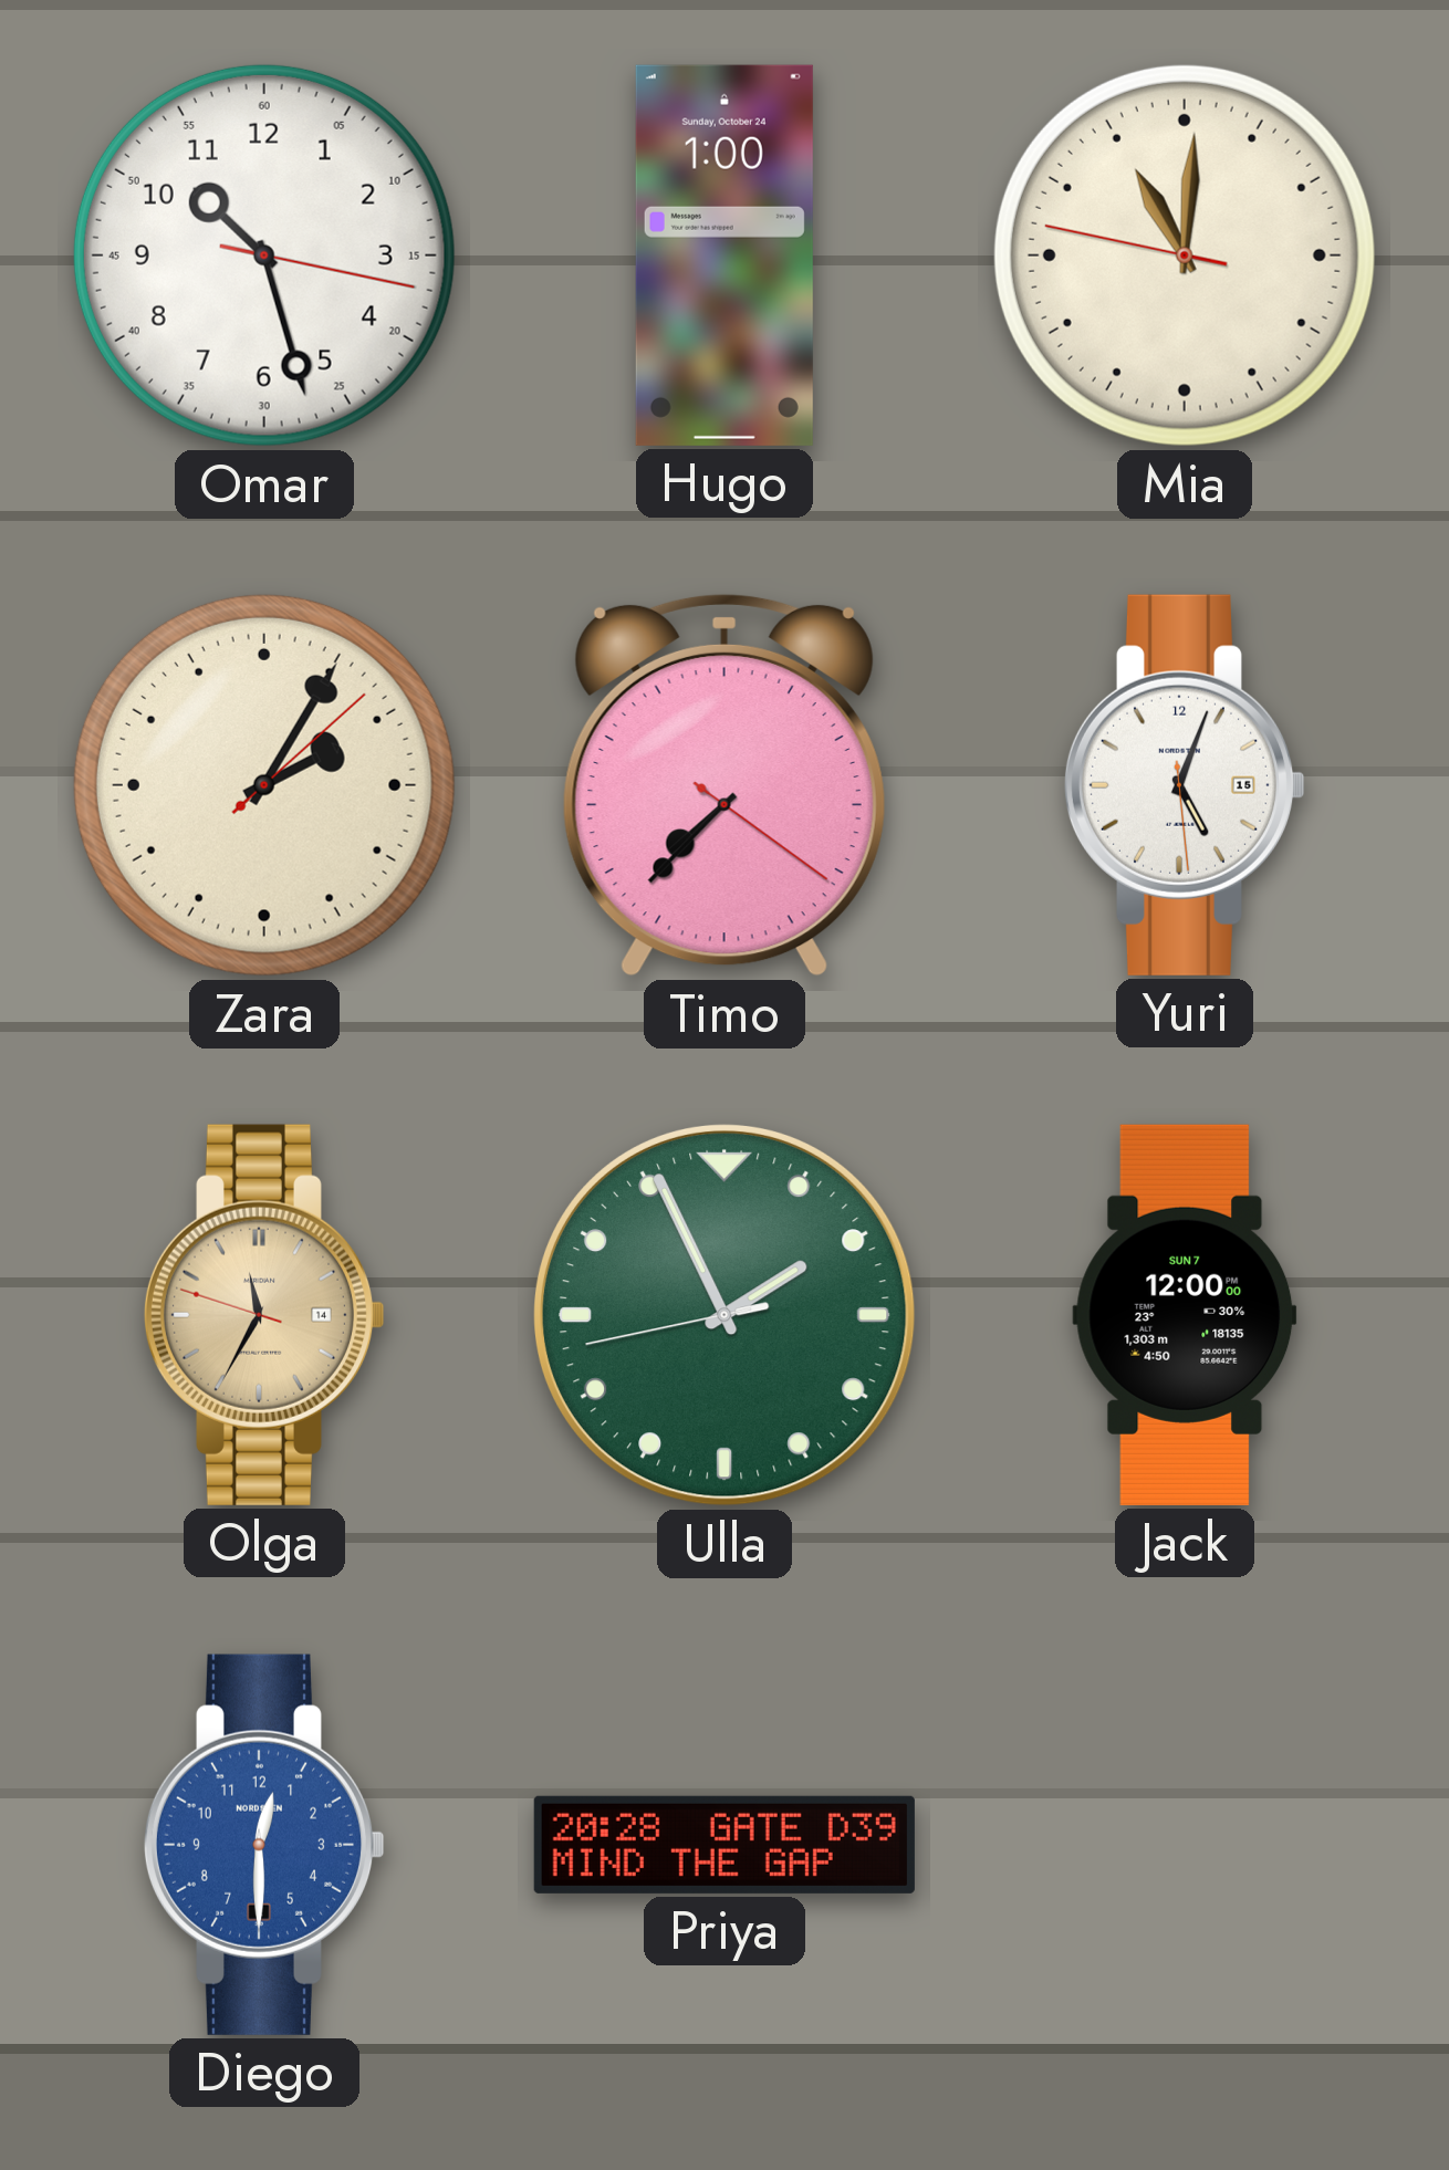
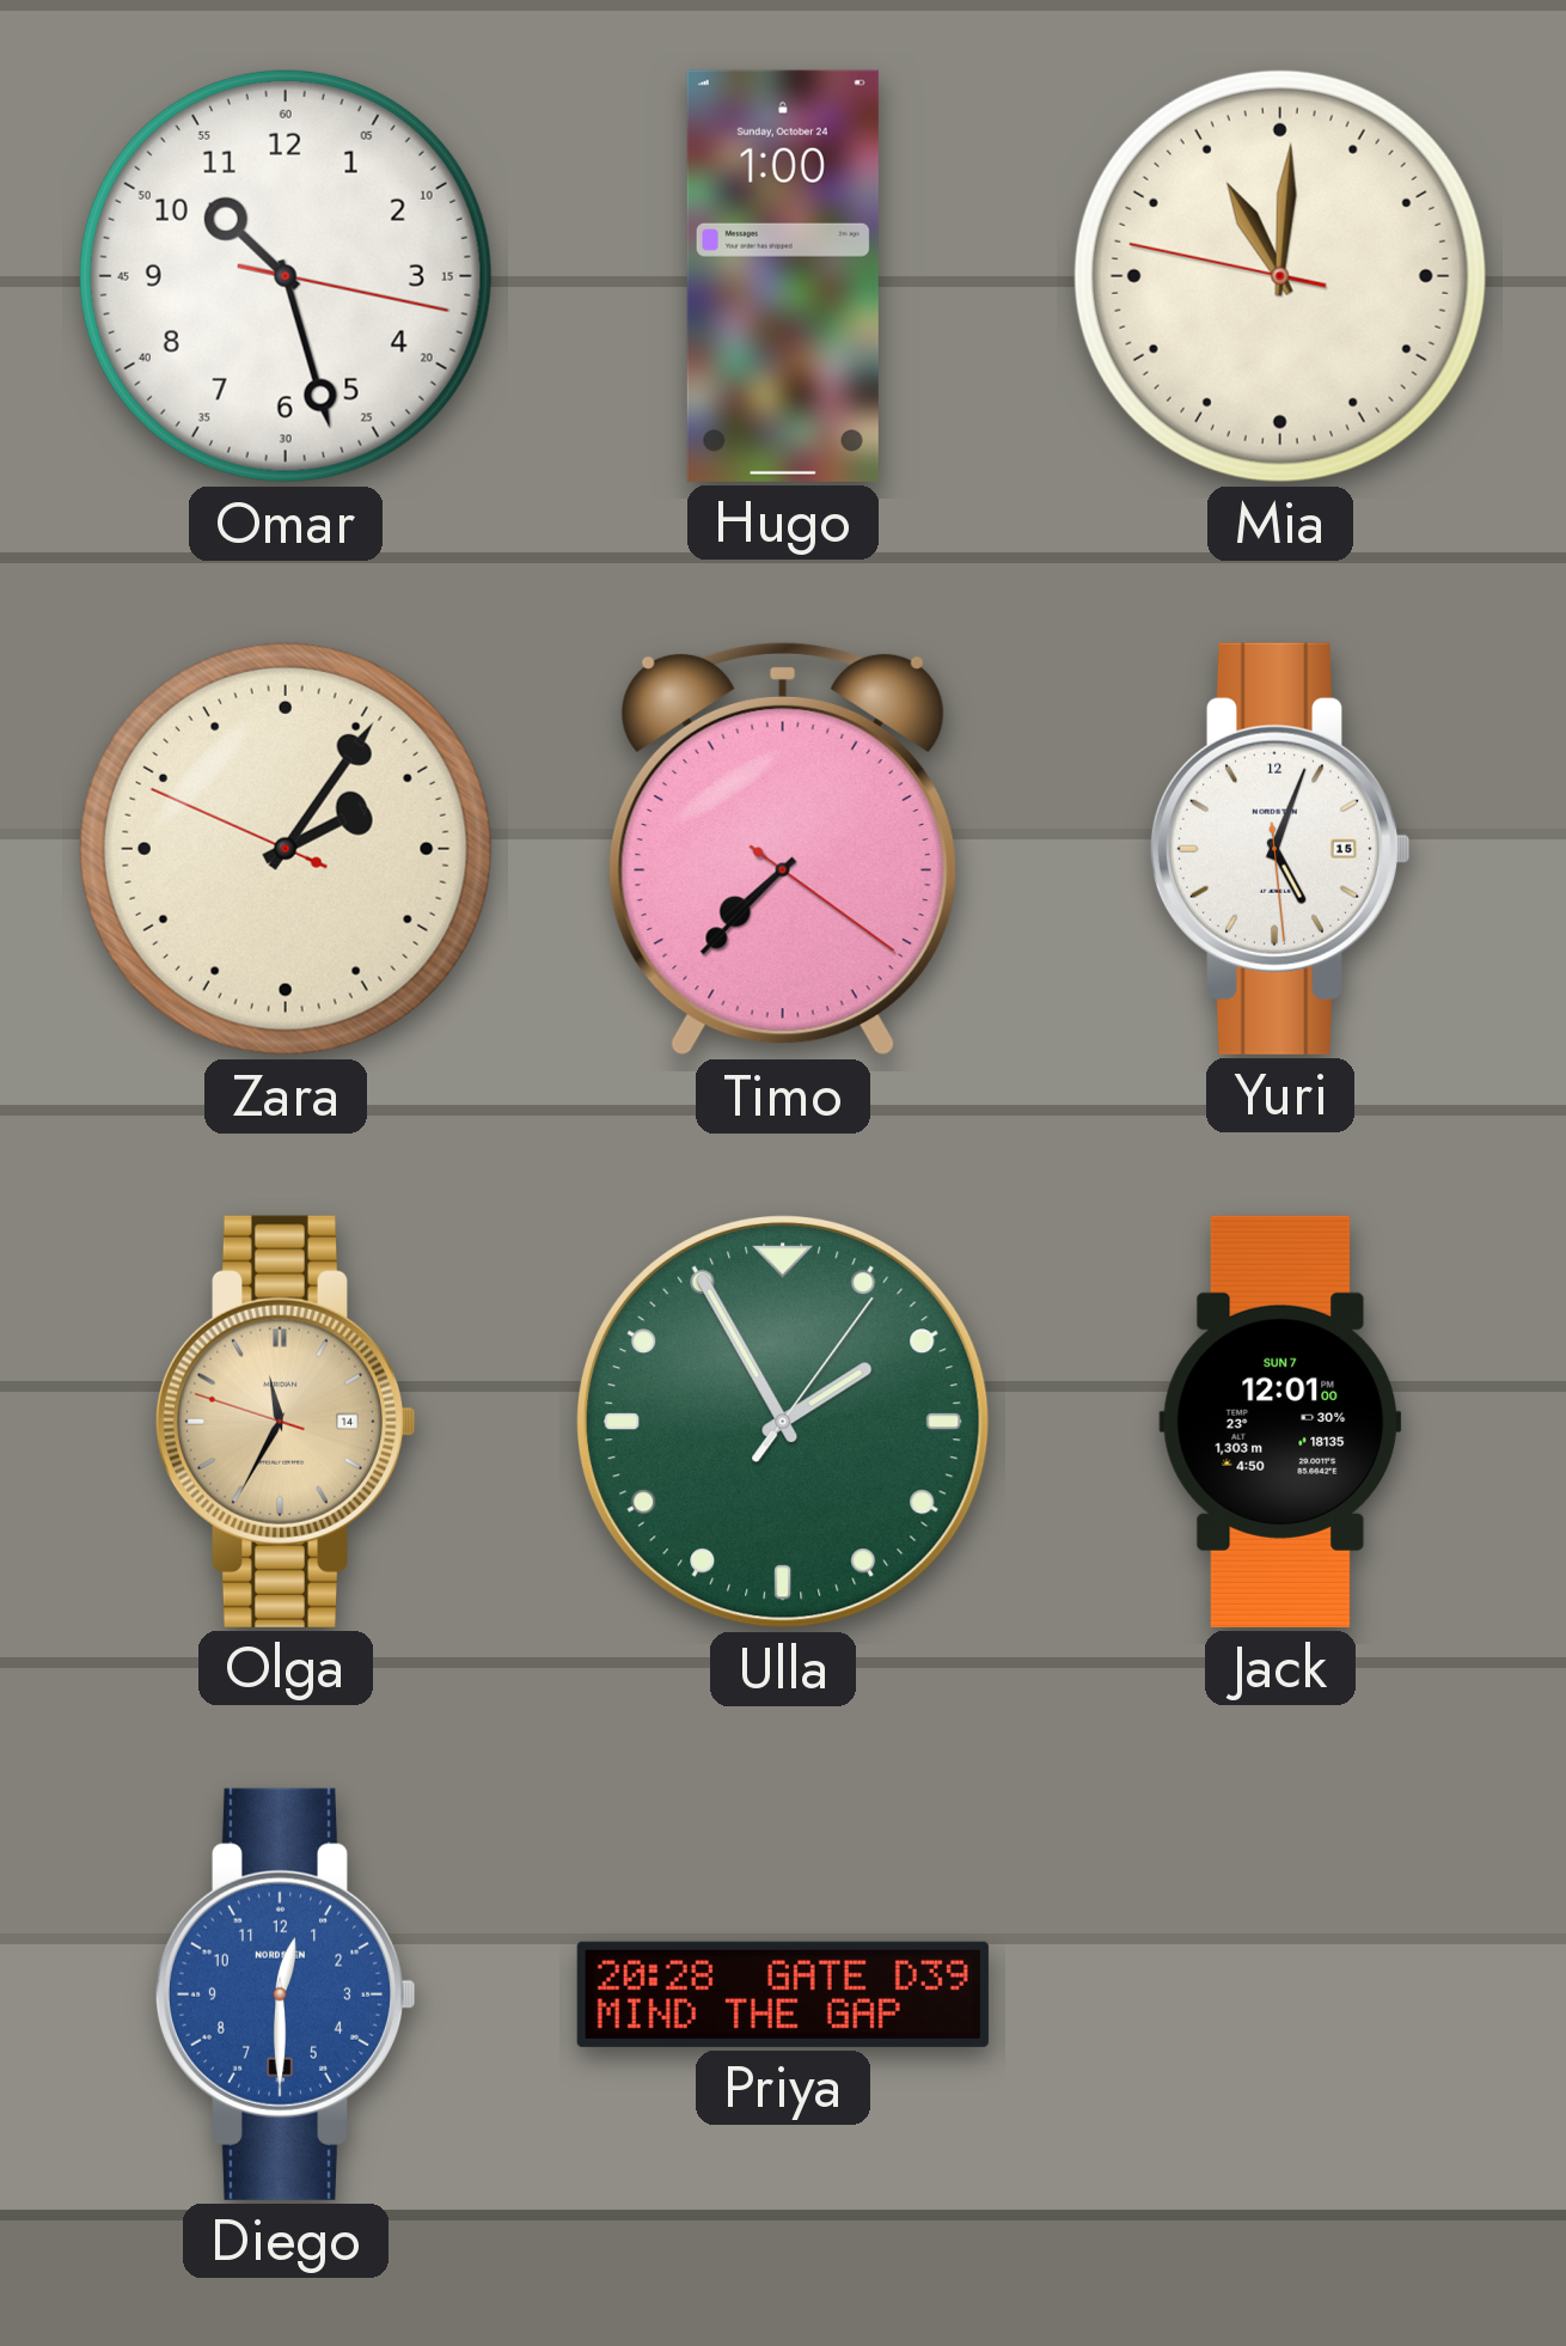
Zara: 2:05:08 -> 2:05:49
Ulla: 1:55:43 -> 1:55:06
Jack: 12:00 -> 12:01
